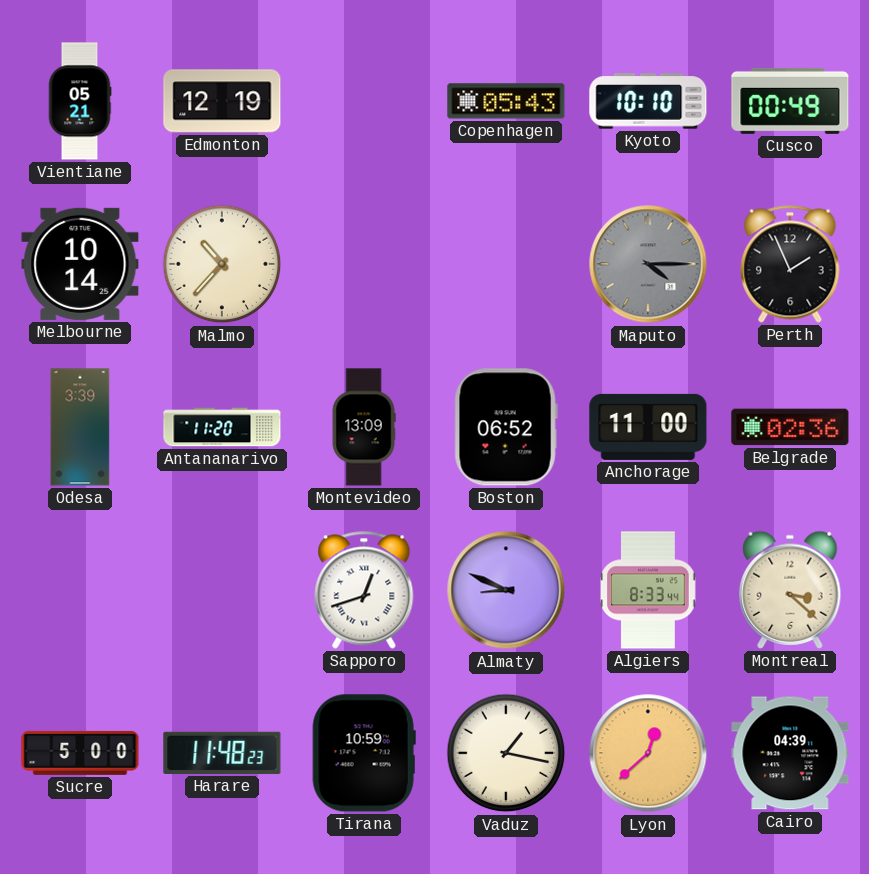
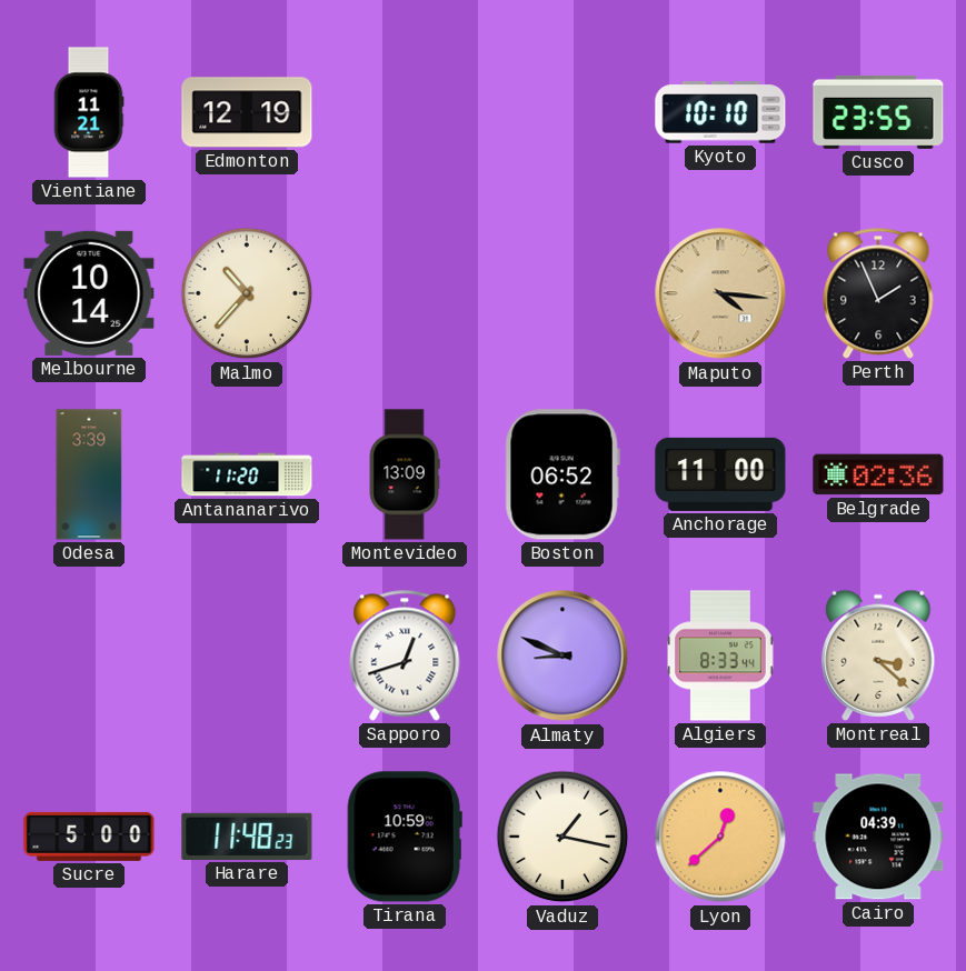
Vientiane: 05:21 -> 11:21
Copenhagen: 05:43 -> none
Cusco: 00:49 -> 23:55
Maputo: 4:15 -> 4:16
Maputo dial: grey -> champagne
